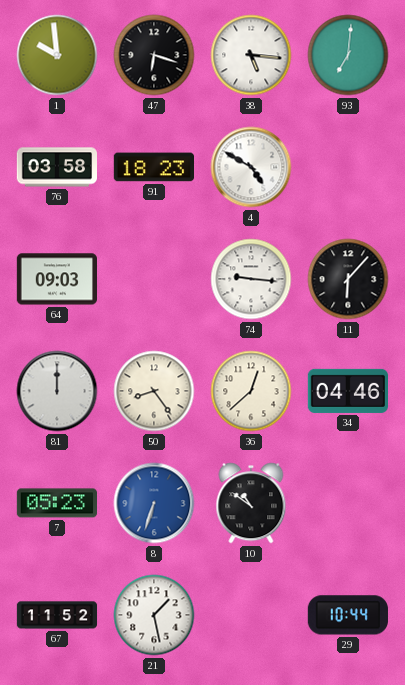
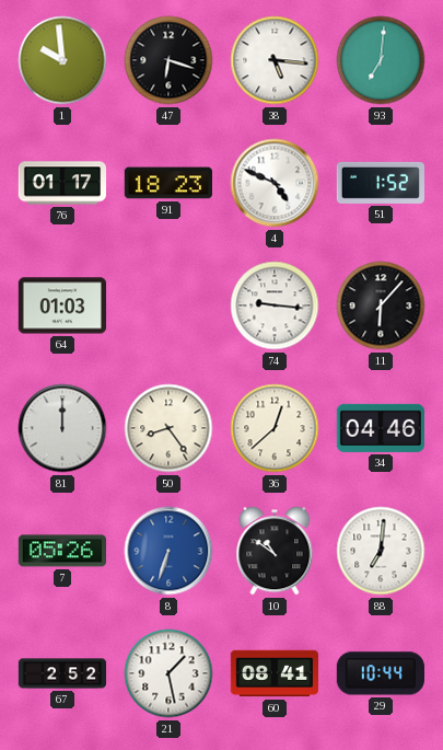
76: 03:58 -> 01:17
4: 4:50 -> 4:49
51: none -> 1:52
64: 09:03 -> 01:03
7: 05:23 -> 05:26
88: none -> 7:01
67: 11:52 -> 2:52
60: none -> 08:41
